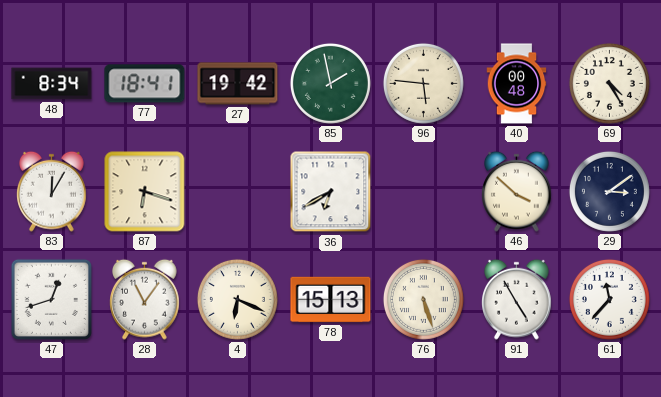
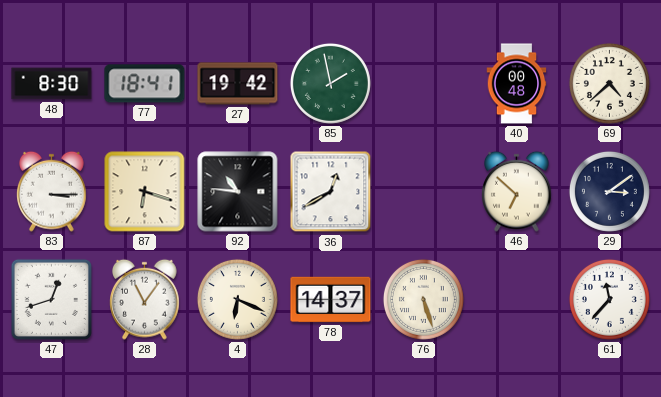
48: 8:34 -> 8:30
96: 5:46 -> none
69: 4:25 -> 4:38
83: 12:05 -> 3:15
92: none -> 10:46
36: 6:40 -> 12:40
46: 3:52 -> 6:52
78: 15:13 -> 14:37
91: 4:55 -> none
